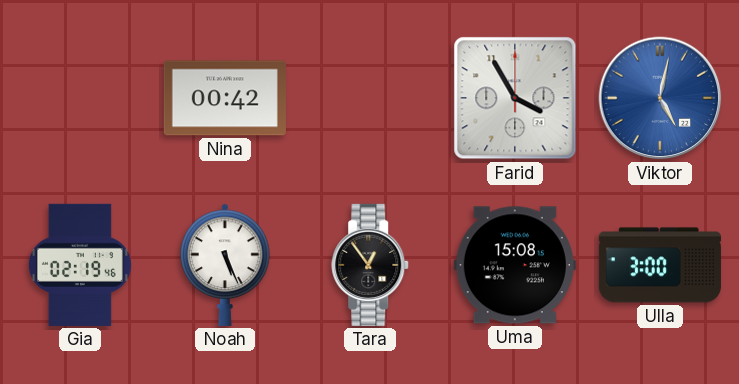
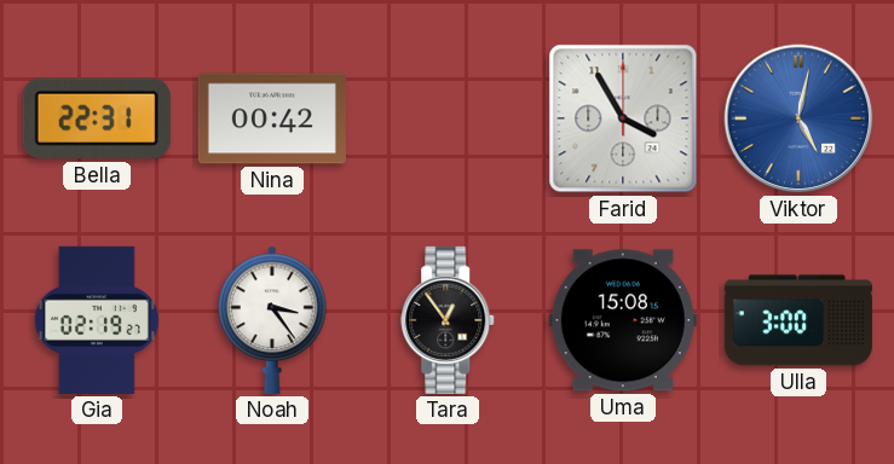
Bella: none -> 22:31
Gia: 02:19:46 -> 02:19:27
Noah: 5:26 -> 3:24
